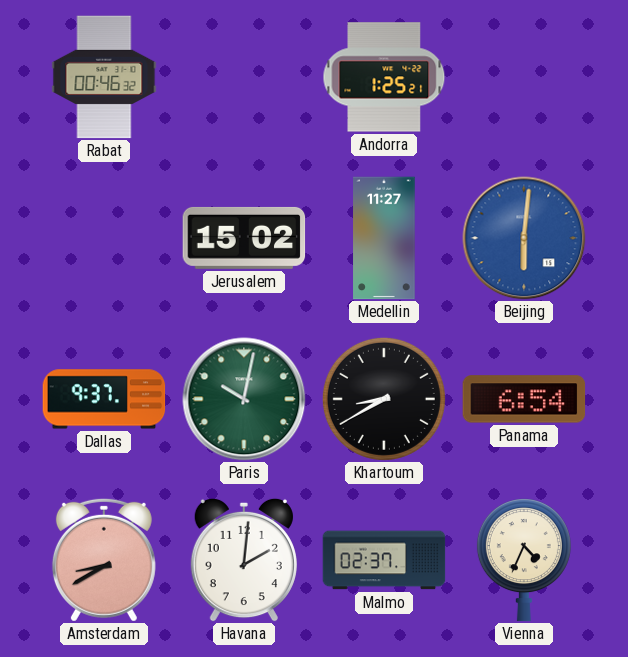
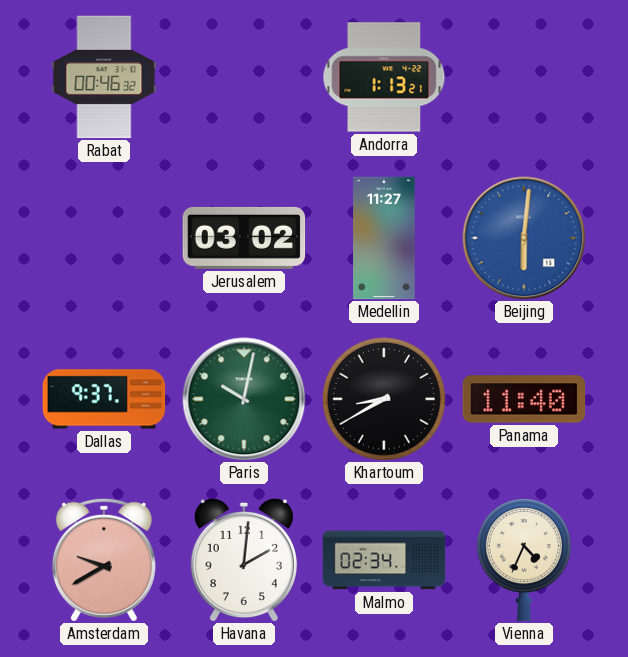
Andorra: 1:25 -> 1:13
Jerusalem: 15:02 -> 03:02
Panama: 6:54 -> 11:40
Amsterdam: 8:40 -> 9:40
Malmo: 02:37 -> 02:34
